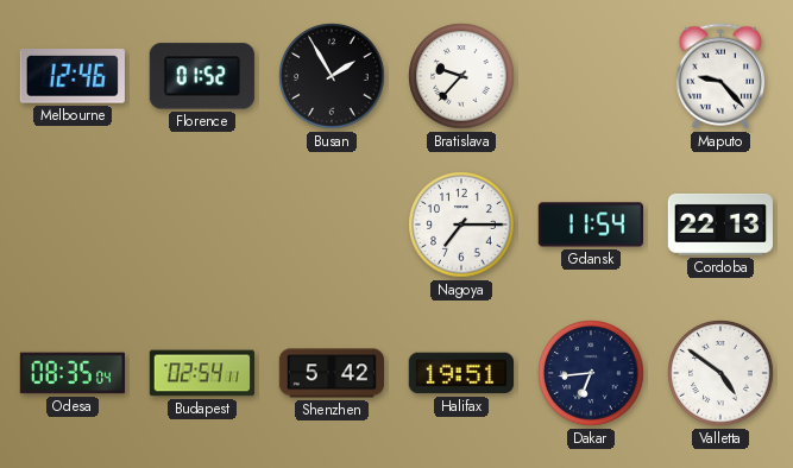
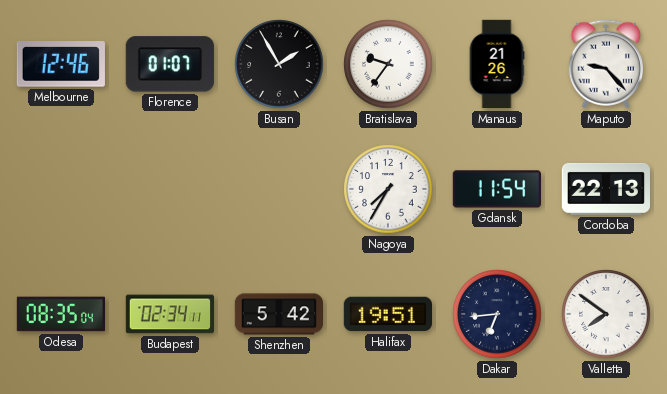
Florence: 01:52 -> 01:07
Bratislava: 9:37 -> 9:36
Manaus: none -> 21:26
Nagoya: 7:15 -> 7:35
Budapest: 02:54 -> 02:34
Valletta: 4:51 -> 7:51
